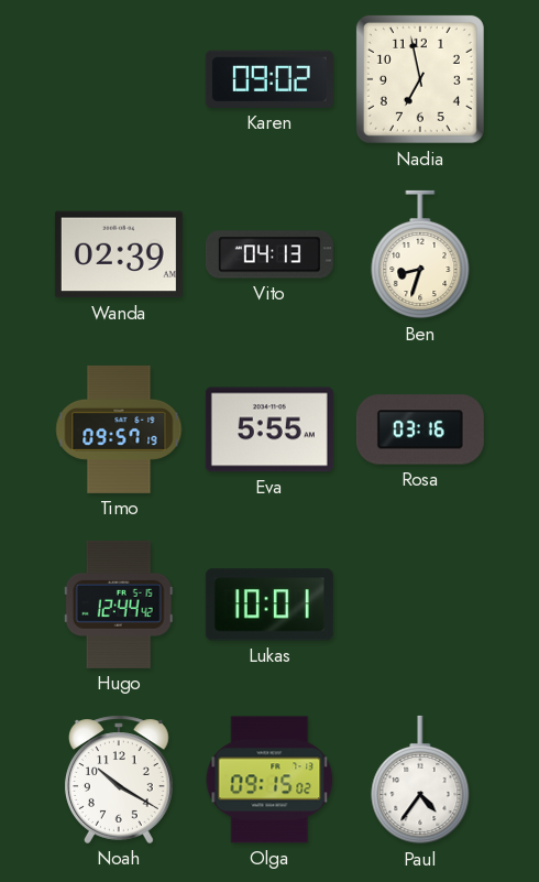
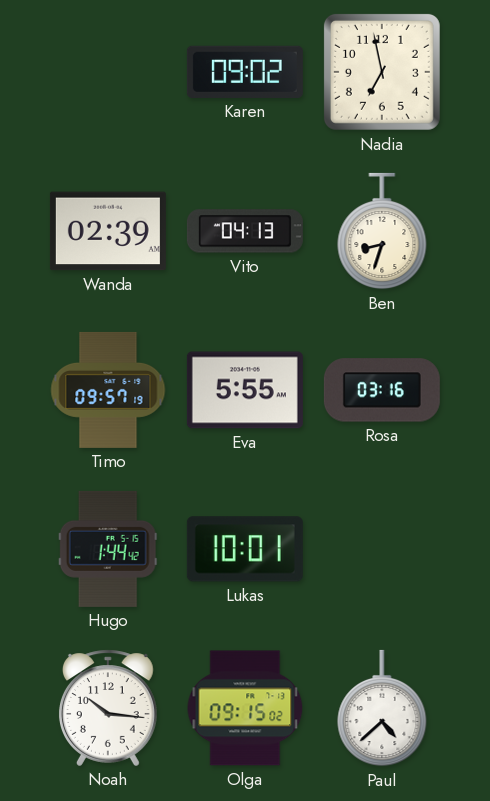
Hugo: 12:44 -> 1:44
Noah: 10:20 -> 10:16
Paul: 4:36 -> 4:38
